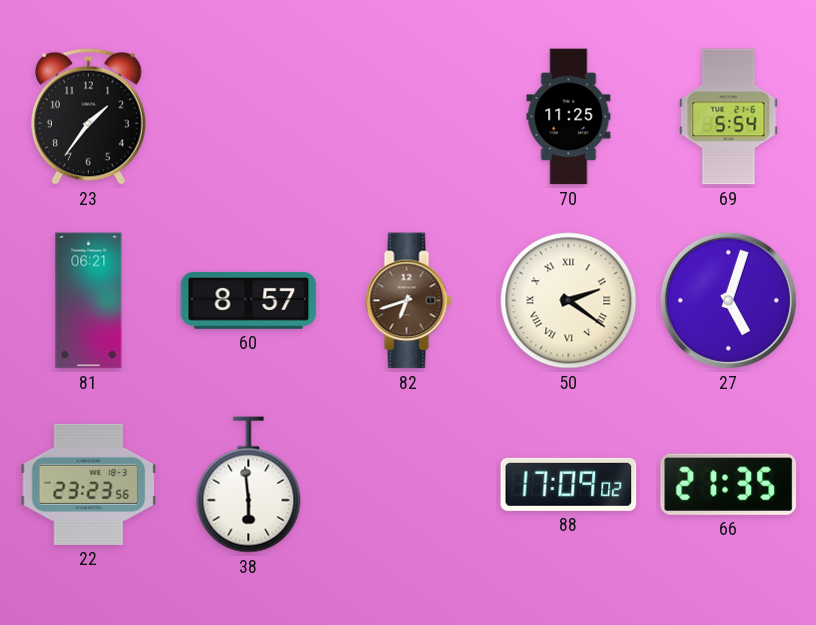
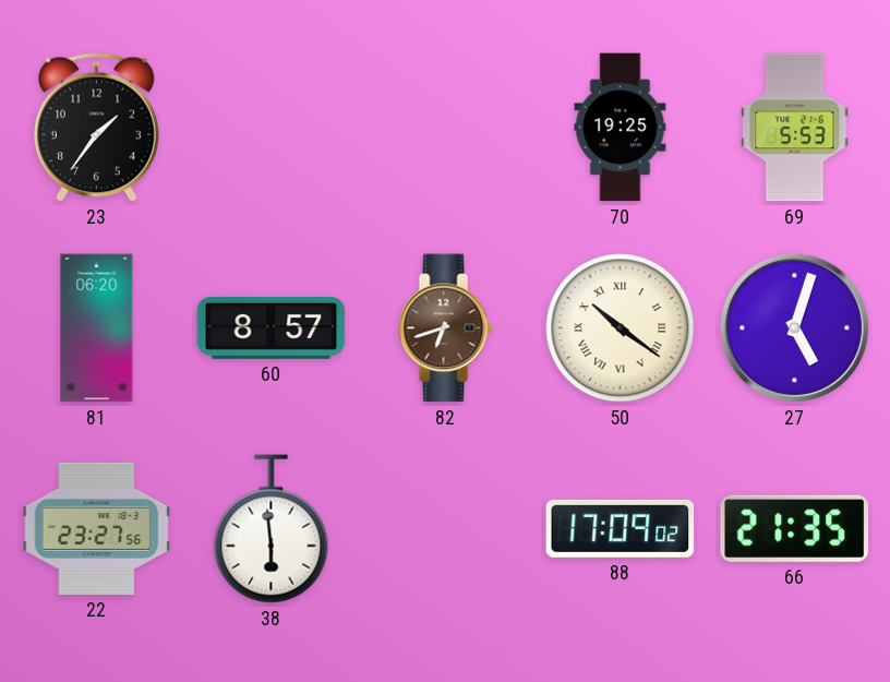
70: 11:25 -> 19:25
69: 5:54 -> 5:53
81: 06:21 -> 06:20
50: 2:21 -> 10:21
22: 23:23 -> 23:27
